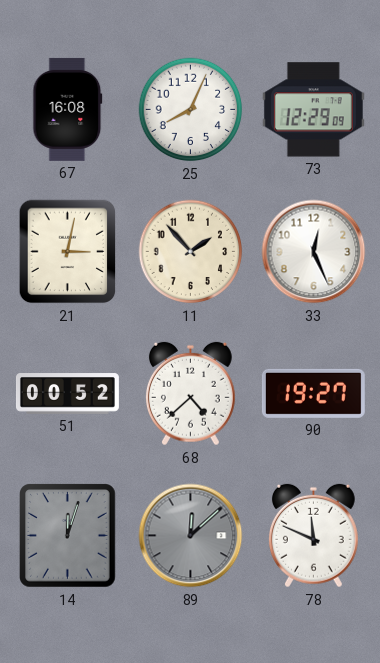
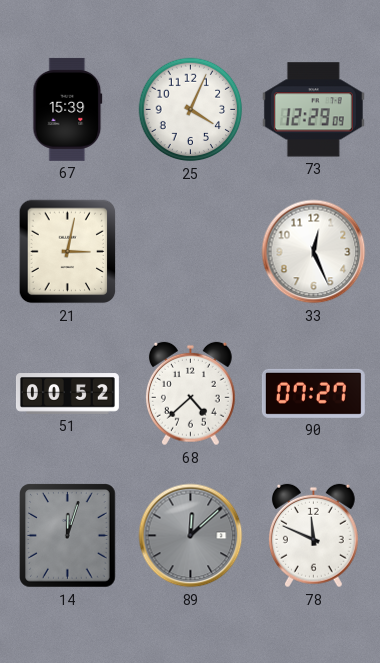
67: 16:08 -> 15:39
25: 8:04 -> 4:04
11: 1:53 -> none
90: 19:27 -> 07:27
